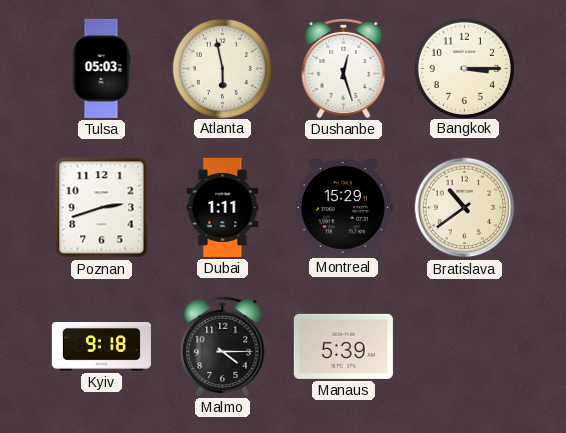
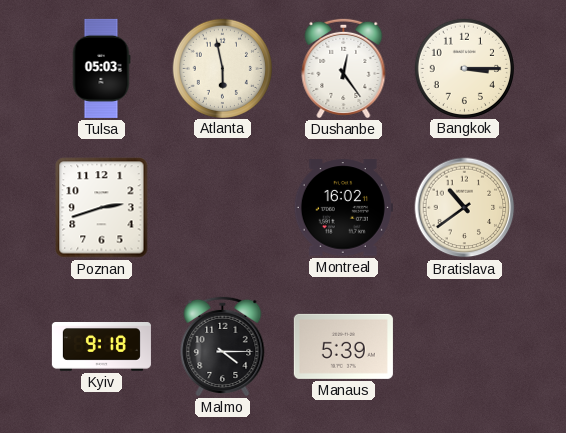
Dushanbe: 12:27 -> 12:24
Dubai: 1:11 -> none
Montreal: 15:29 -> 16:02
